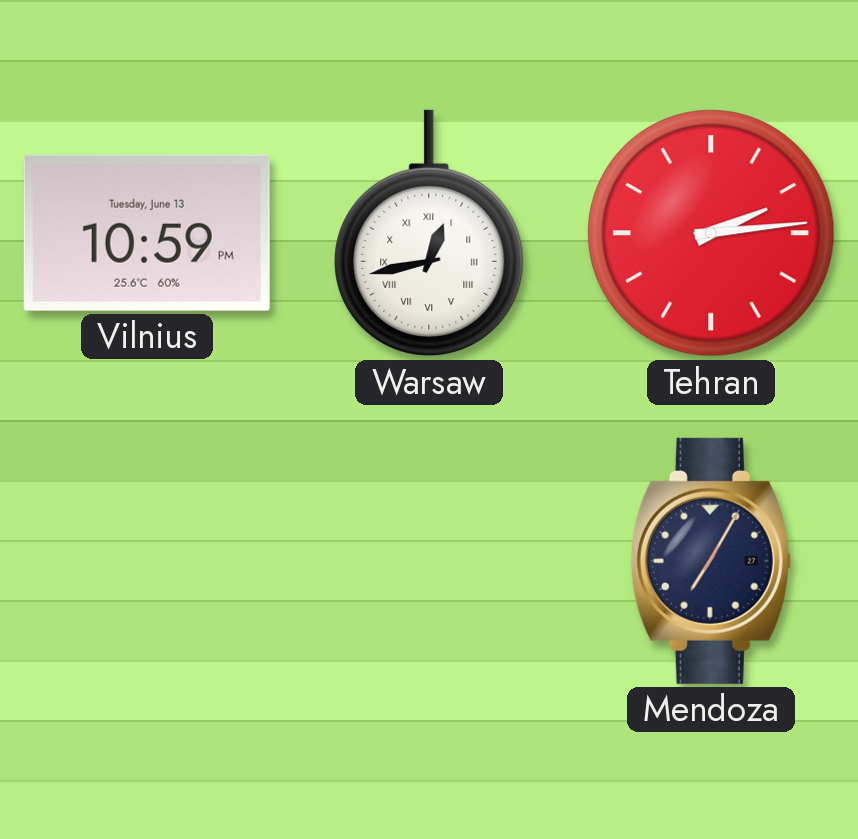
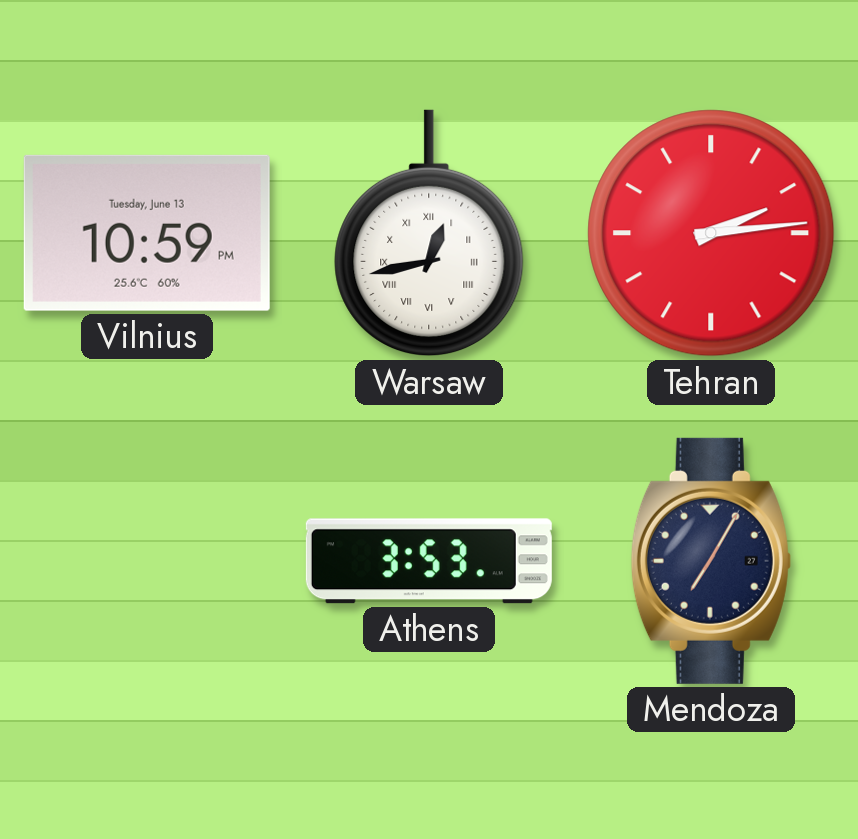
Athens: none -> 3:53
